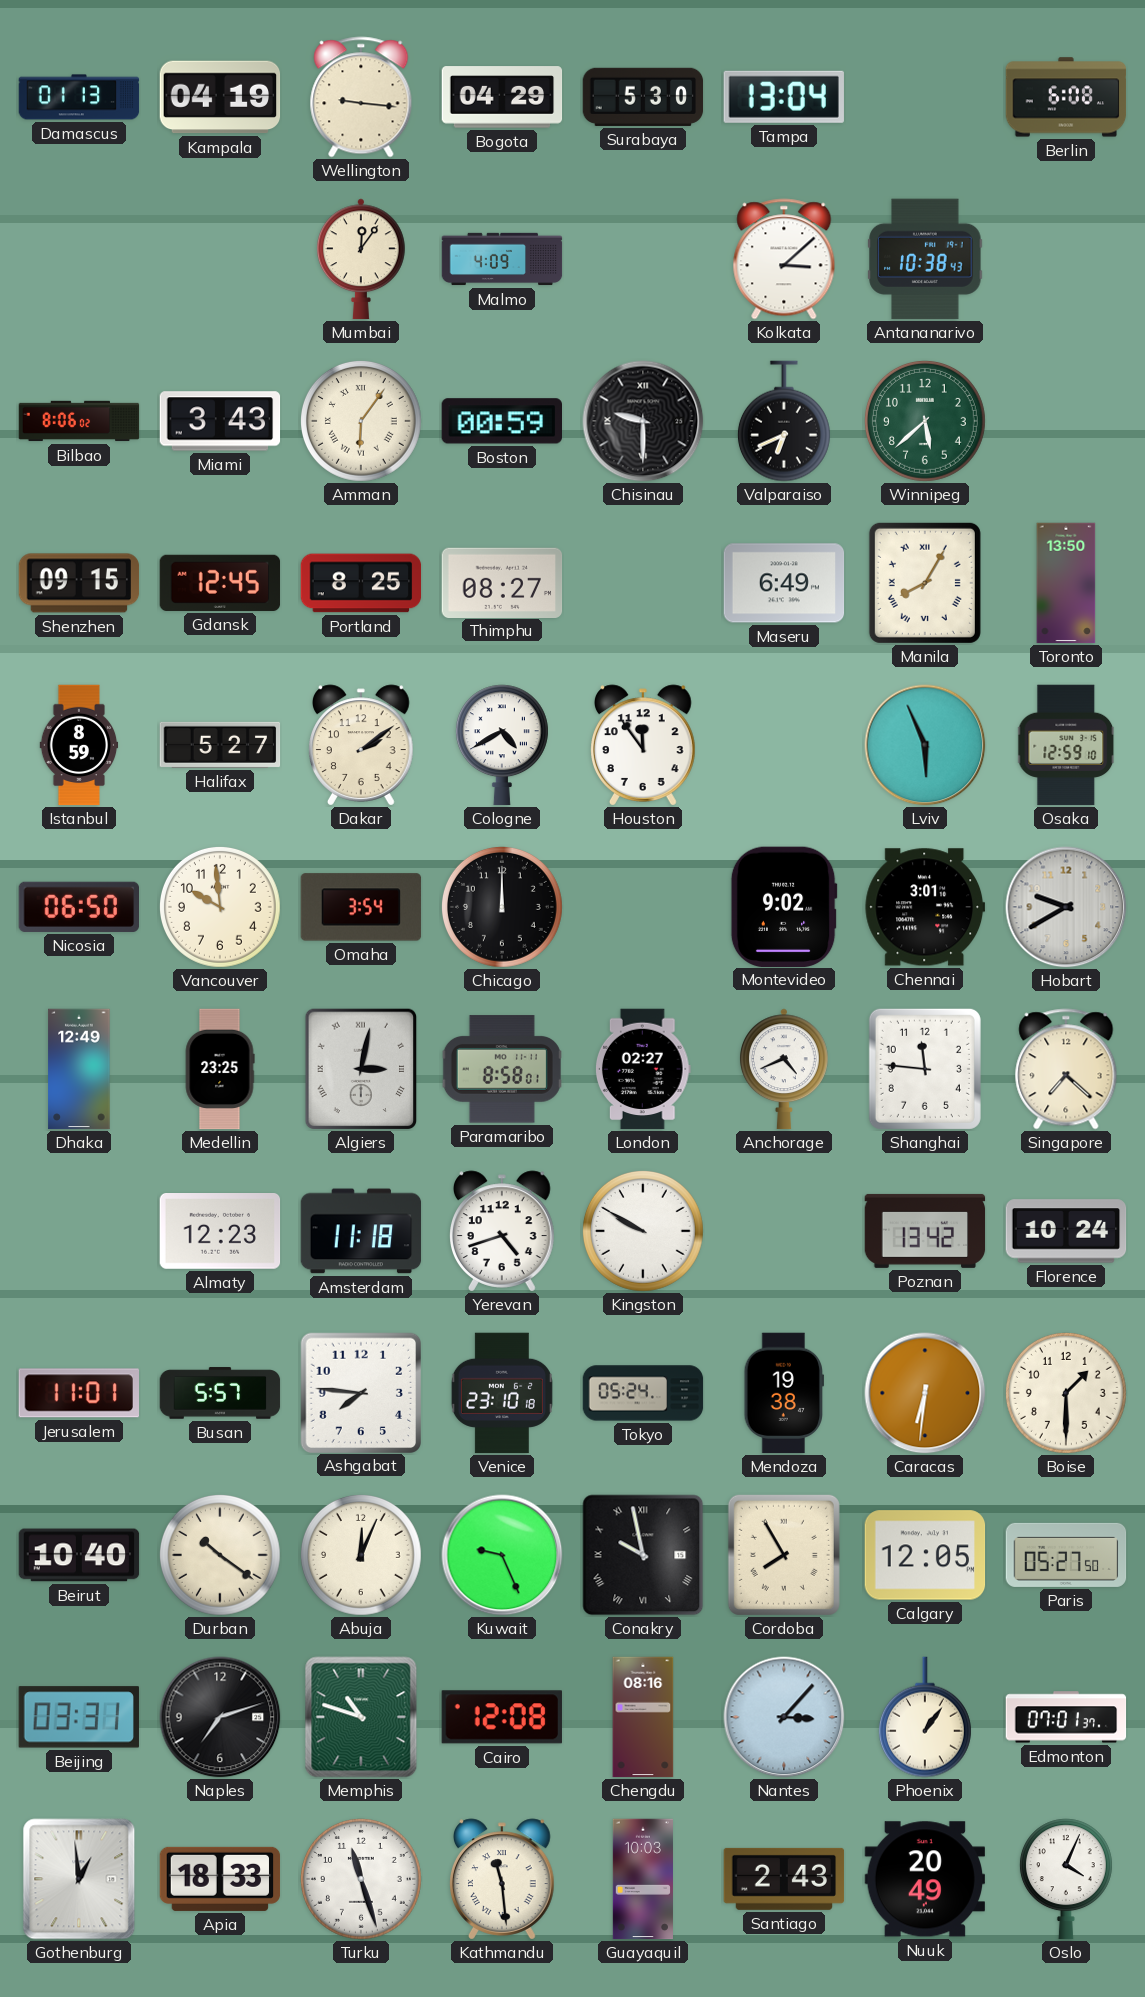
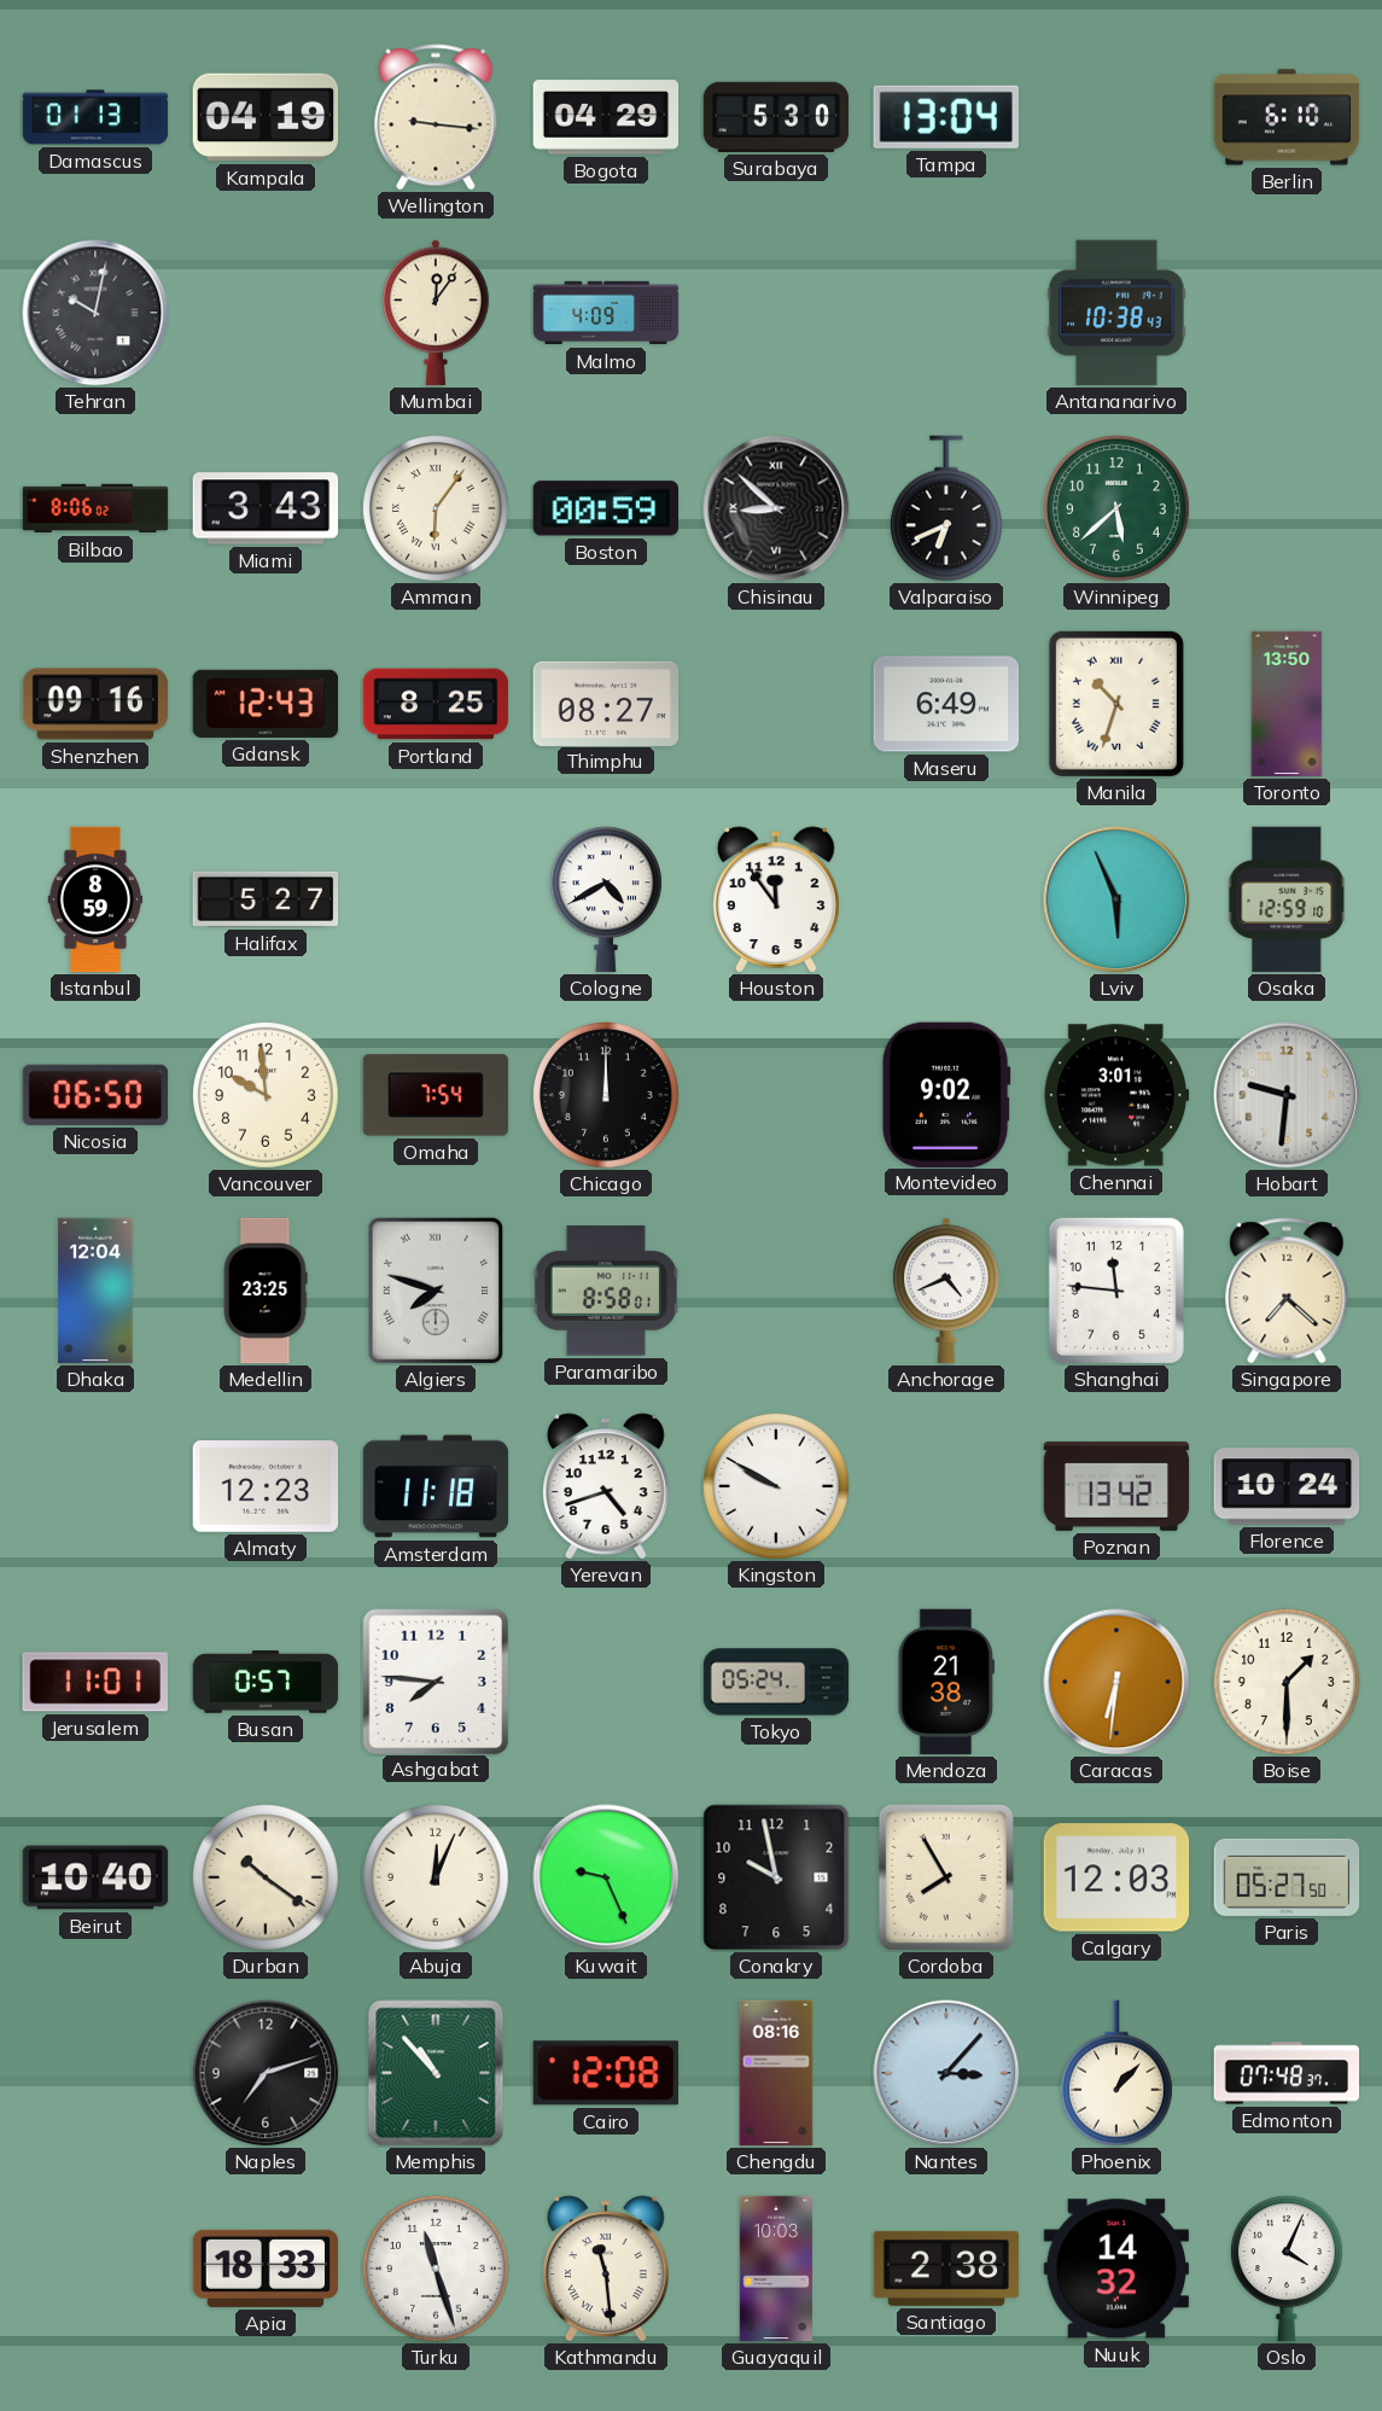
Berlin: 6:08 -> 6:10
Tehran: none -> 10:02
Kolkata: 3:08 -> none
Chisinau: 9:30 -> 8:52
Shenzhen: 09:15 -> 09:16
Gdansk: 12:45 -> 12:43
Manila: 8:05 -> 10:33
Dakar: 2:09 -> none
Omaha: 3:54 -> 7:54
Hobart: 9:40 -> 9:31
Dhaka: 12:49 -> 12:04
Algiers: 3:02 -> 7:48
London: 02:27 -> none
Busan: 5:57 -> 0:57
Venice: 23:10 -> none
Mendoza: 19:38 -> 21:38
Conakry numerals: Roman -> Arabic
Calgary: 12:05 -> 12:03
Beijing: 03:31 -> none
Memphis: 10:48 -> 10:53
Phoenix: 1:06 -> 1:07
Edmonton: 07:01 -> 07:48
Gothenburg: 12:59 -> none
Santiago: 2:43 -> 2:38
Nuuk: 20:49 -> 14:32
